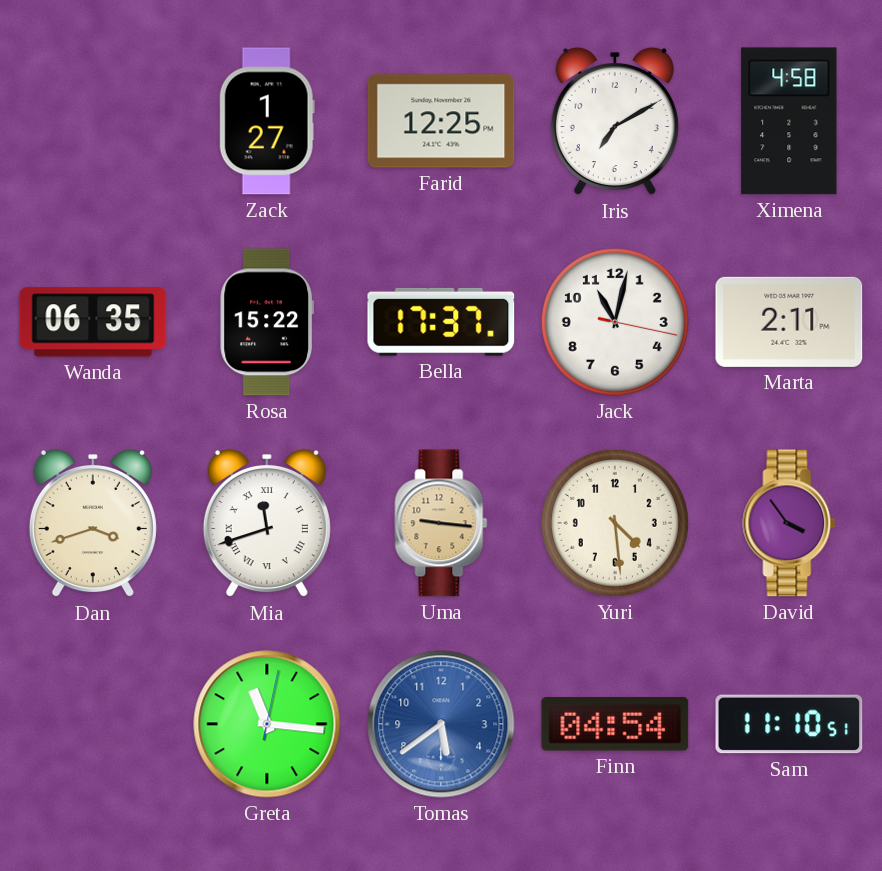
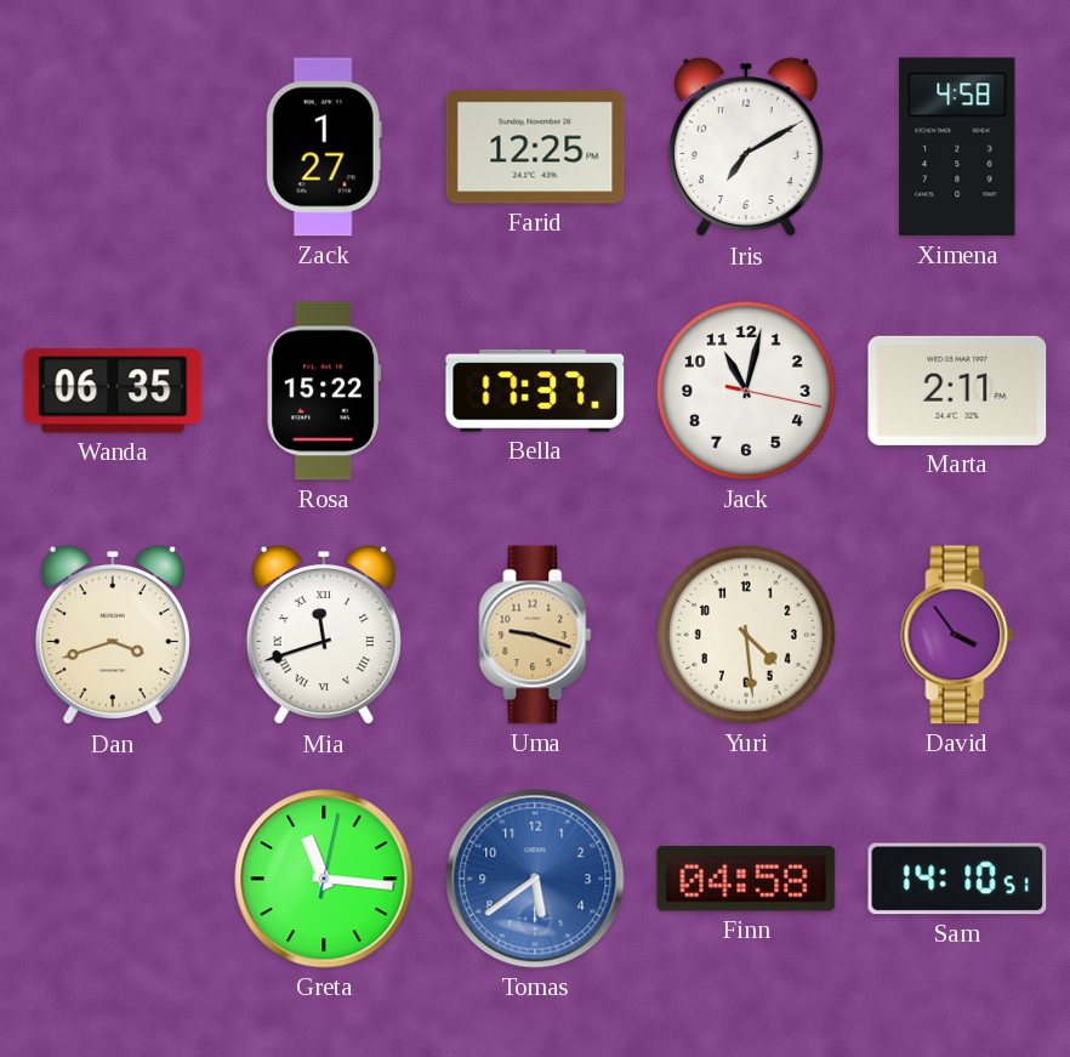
Uma: 9:16 -> 9:18
Finn: 04:54 -> 04:58
Sam: 11:10 -> 14:10
